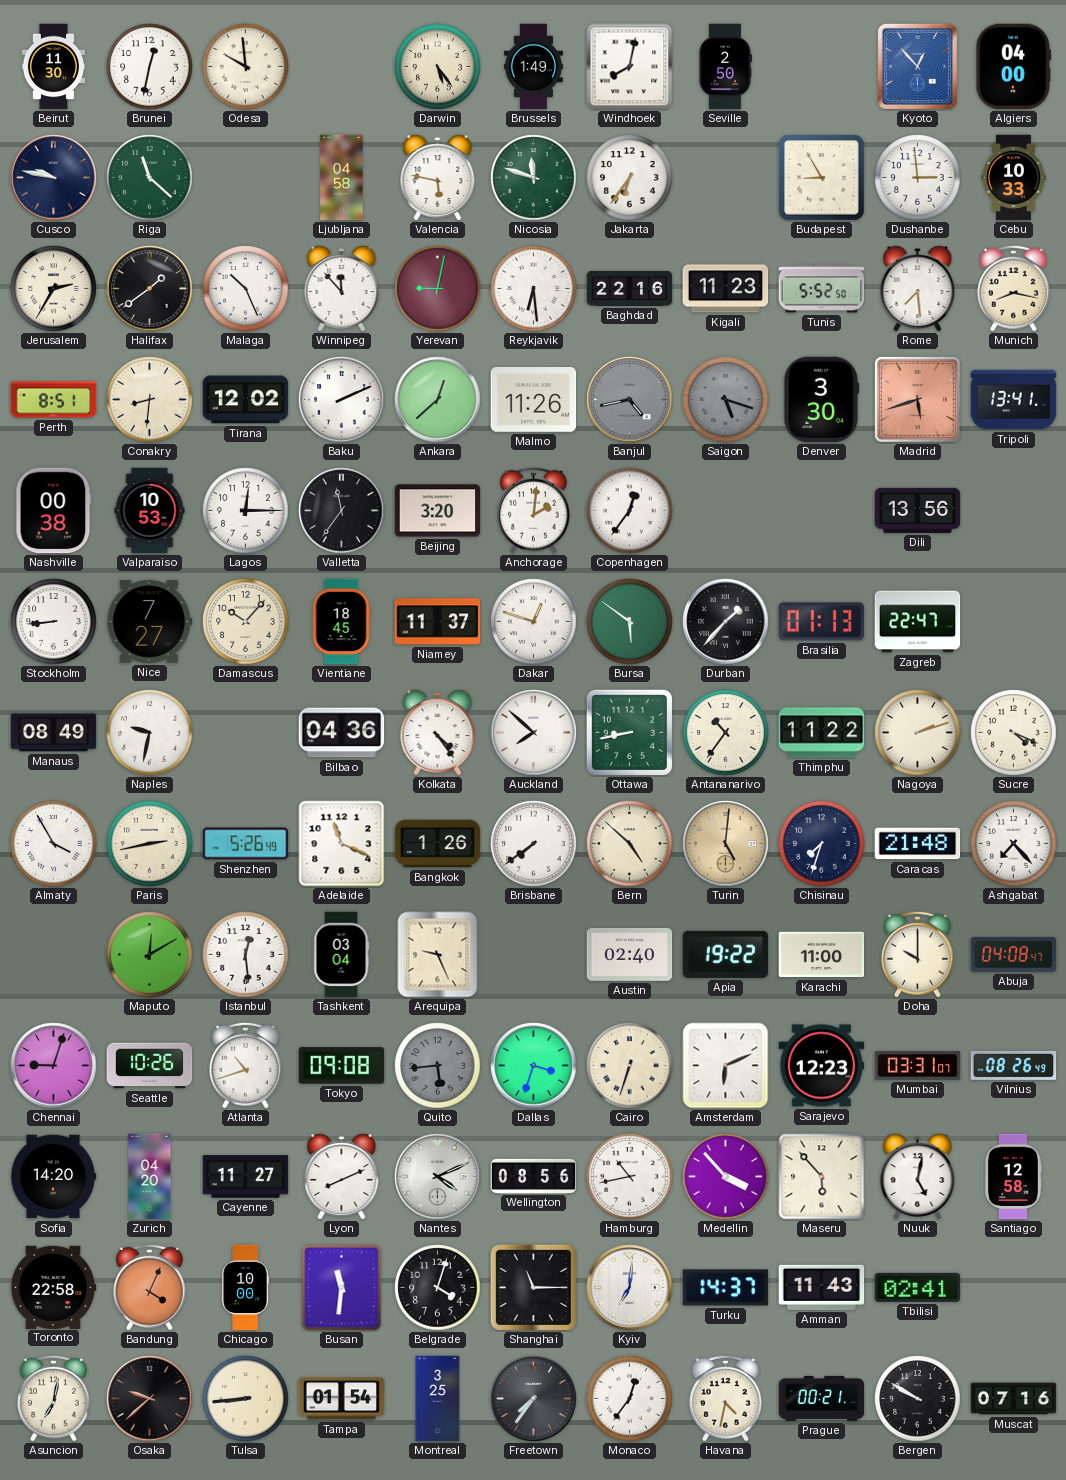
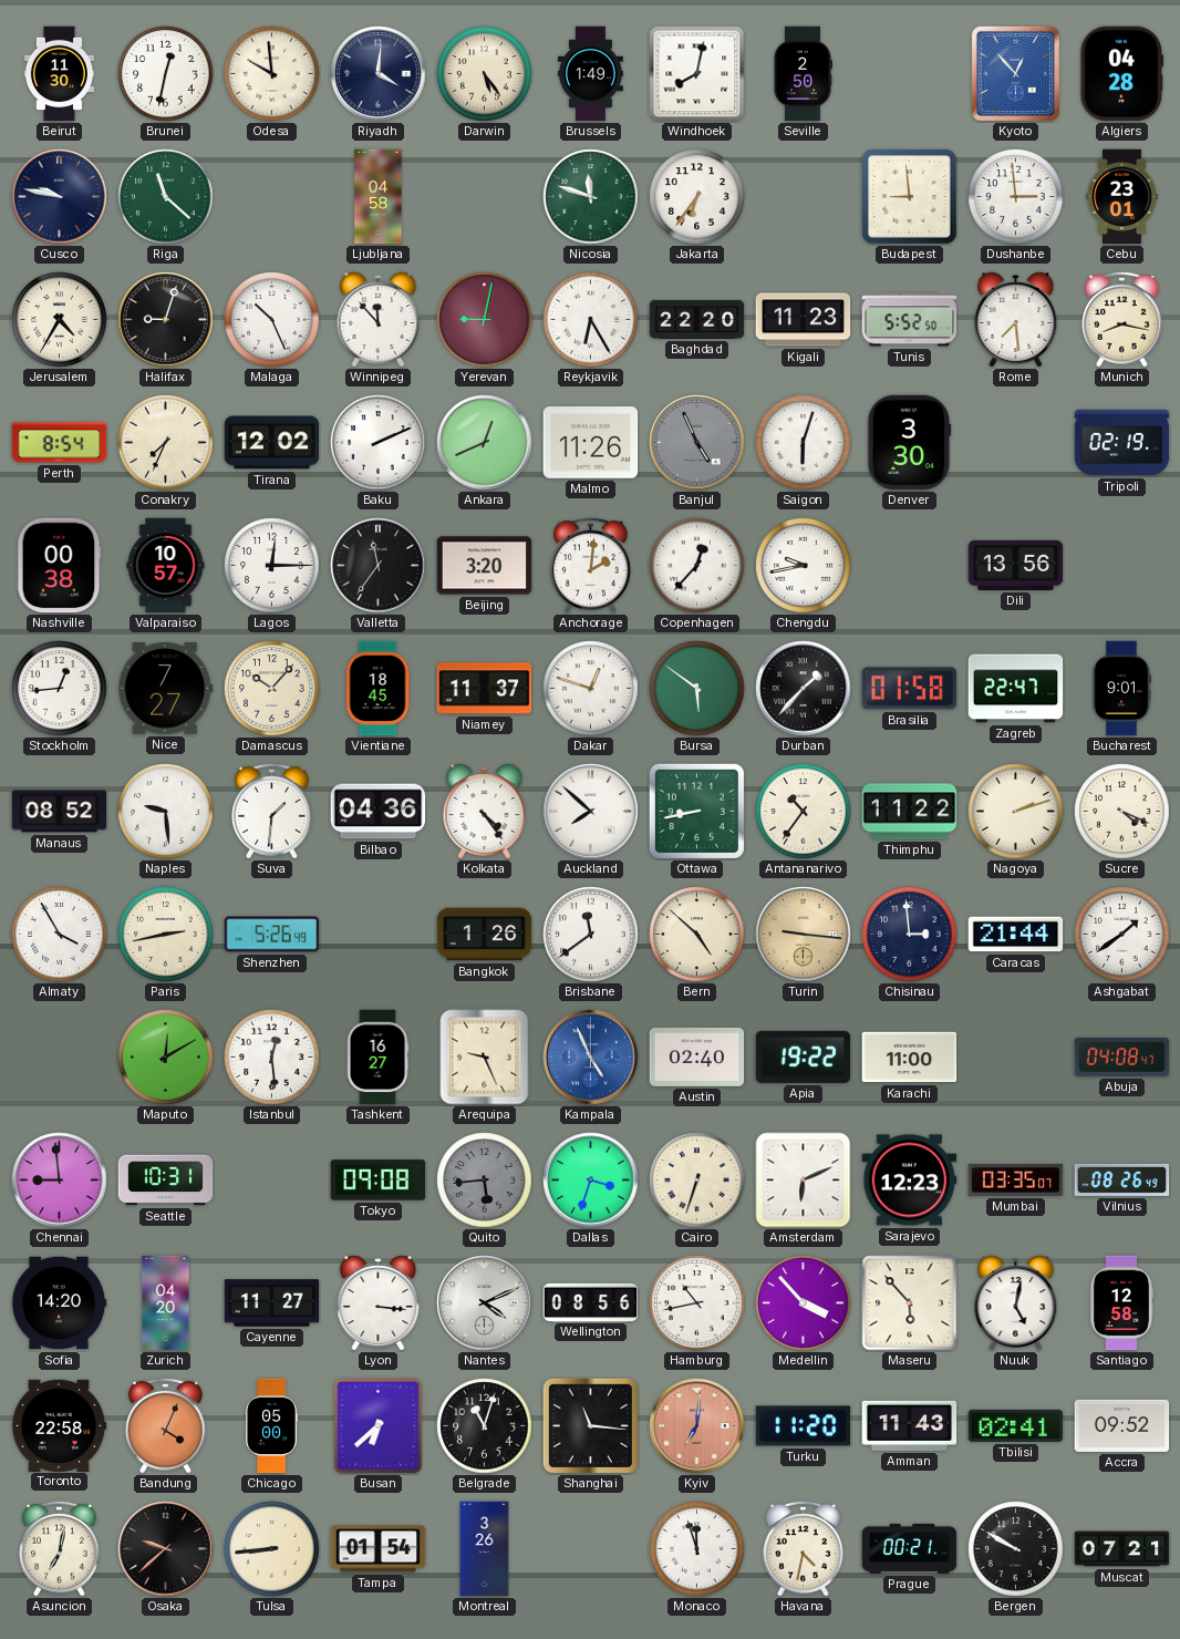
Riyadh: none -> 4:01
Algiers: 04:00 -> 04:28
Valencia: 5:47 -> none
Budapest: 8:55 -> 8:59
Cebu: 10:33 -> 23:01
Jerusalem: 2:35 -> 4:35
Halifax: 1:39 -> 9:03
Reykjavik: 6:29 -> 6:25
Baghdad: 22:16 -> 22:20
Perth: 8:51 -> 8:54
Conakry: 8:31 -> 7:34
Ankara: 12:38 -> 12:41
Banjul: 4:43 -> 4:56
Saigon: 5:18 -> 6:03
Saigon dial: grey -> white
Madrid: 5:42 -> none
Tripoli: 13:41 -> 02:19
Valparaiso: 10:53 -> 10:57
Copenhagen: 12:36 -> 12:37
Chengdu: none -> 9:43
Stockholm: 8:44 -> 12:44
Brasilia: 01:13 -> 01:58
Bucharest: none -> 9:01
Manaus: 08:49 -> 08:52
Naples: 9:32 -> 9:29
Suva: none -> 1:31
Adelaide: 11:19 -> none
Brisbane: 7:39 -> 11:39
Turin: 5:01 -> 9:16
Chisinau: 7:33 -> 2:59
Caracas: 21:48 -> 21:44
Ashgabat: 7:23 -> 1:39
Tashkent: 03:04 -> 16:27
Kampala: none -> 4:56
Doha: 10:00 -> none
Chennai: 9:03 -> 8:59
Seattle: 10:26 -> 10:31
Atlanta: 10:42 -> none
Mumbai: 03:31 -> 03:35
Lyon: 8:11 -> 3:16
Chicago: 10:00 -> 05:00
Busan: 11:31 -> 6:38
Belgrade: 4:03 -> 11:03
Shanghai: 11:15 -> 11:16
Kyiv dial: white -> salmon
Turku: 14:37 -> 11:20
Accra: none -> 09:52
Montreal: 3:25 -> 3:26
Freetown: 7:36 -> none
Monaco: 12:36 -> 11:57
Muscat: 07:16 -> 07:21
